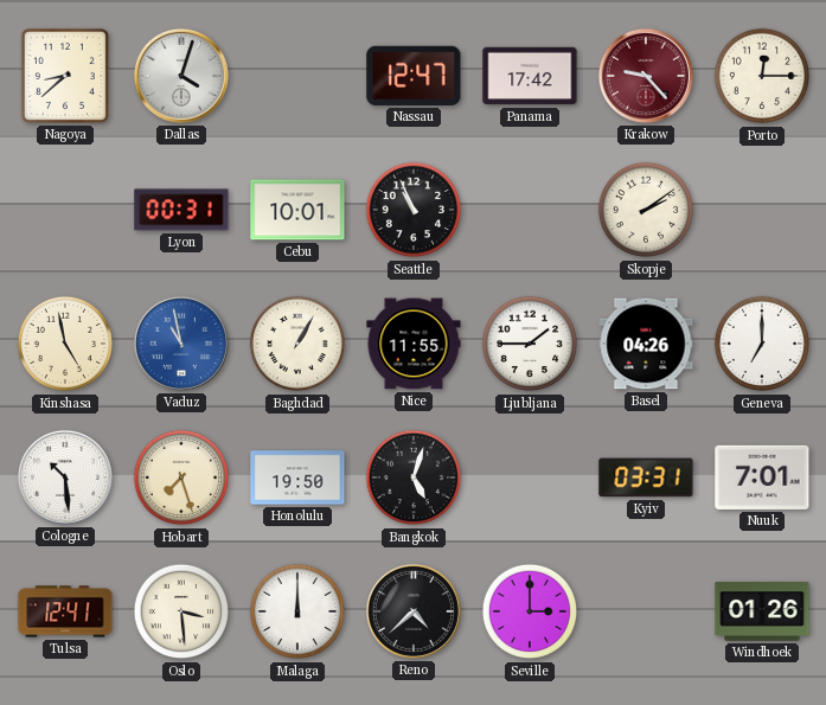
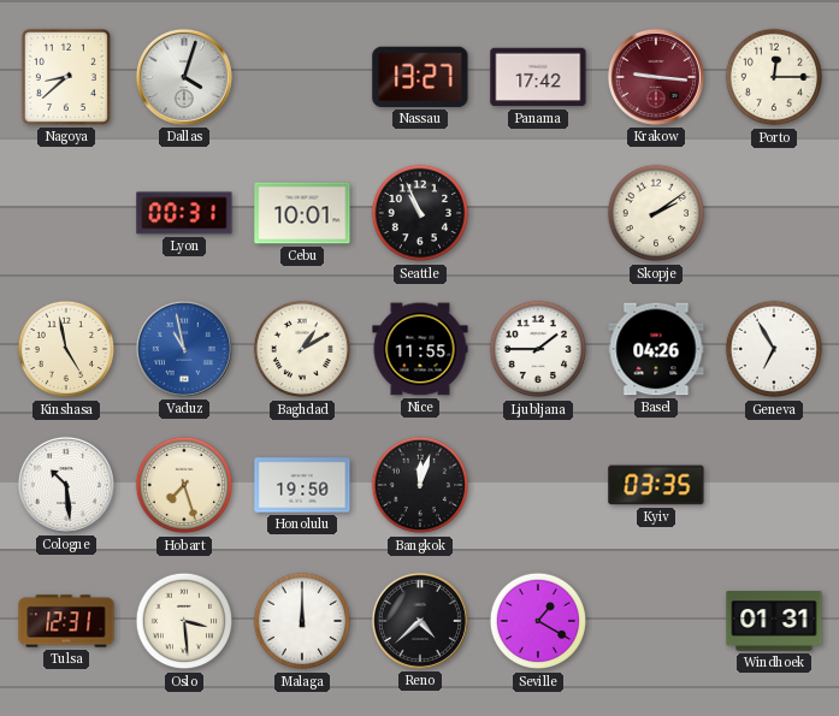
Nassau: 12:47 -> 13:27
Krakow: 9:23 -> 9:16
Baghdad: 1:05 -> 1:10
Geneva: 7:00 -> 6:55
Bangkok: 5:03 -> 12:03
Kyiv: 03:31 -> 03:35
Nuuk: 7:01 -> none
Tulsa: 12:41 -> 12:31
Seville: 3:00 -> 1:20
Windhoek: 01:26 -> 01:31
